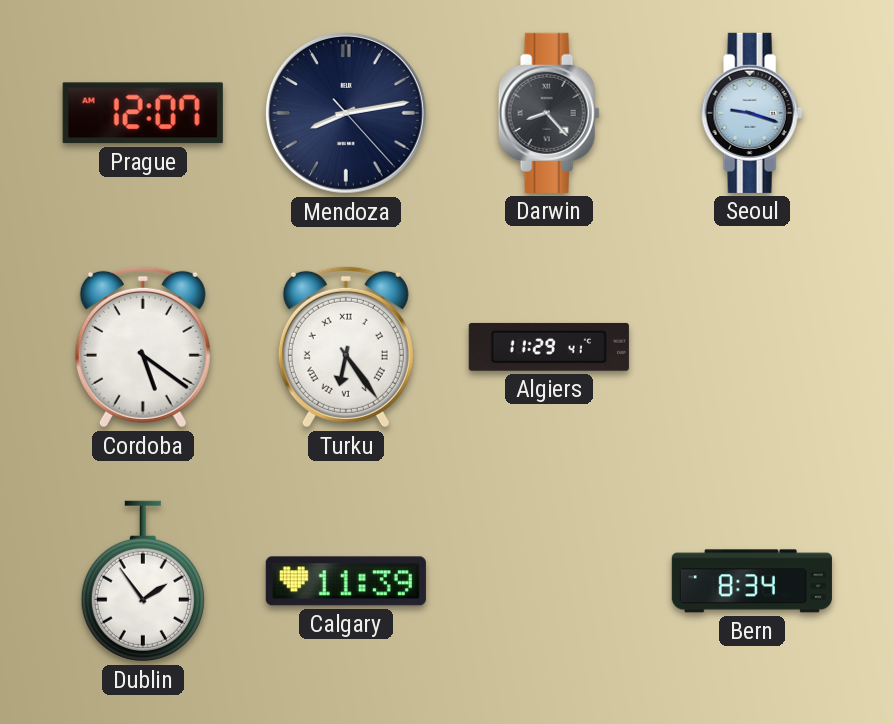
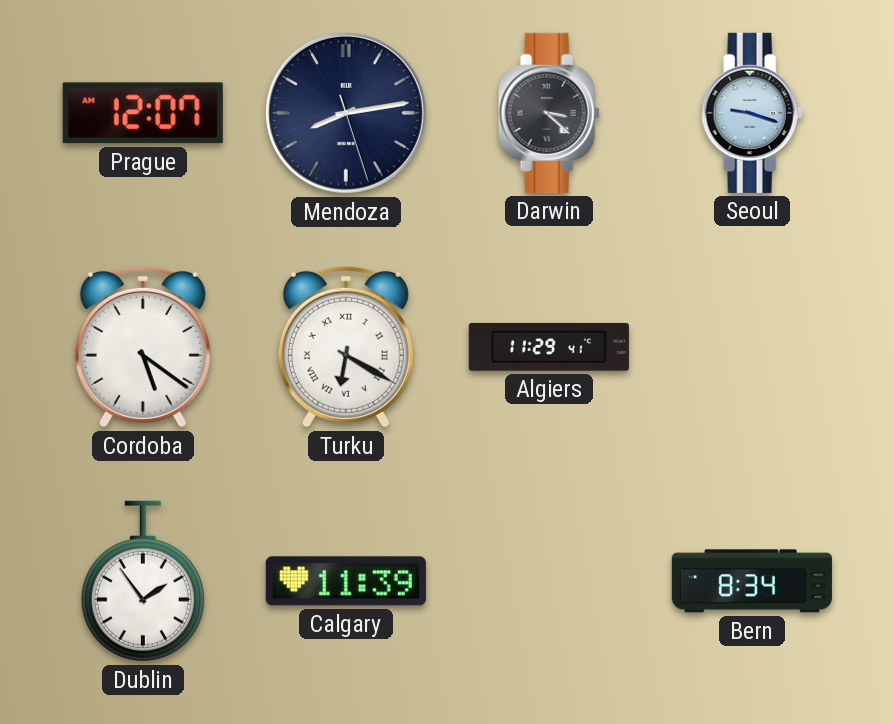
Mendoza: 8:13:23 -> 8:13:27
Darwin: 8:23 -> 3:22
Turku: 6:24 -> 6:20
